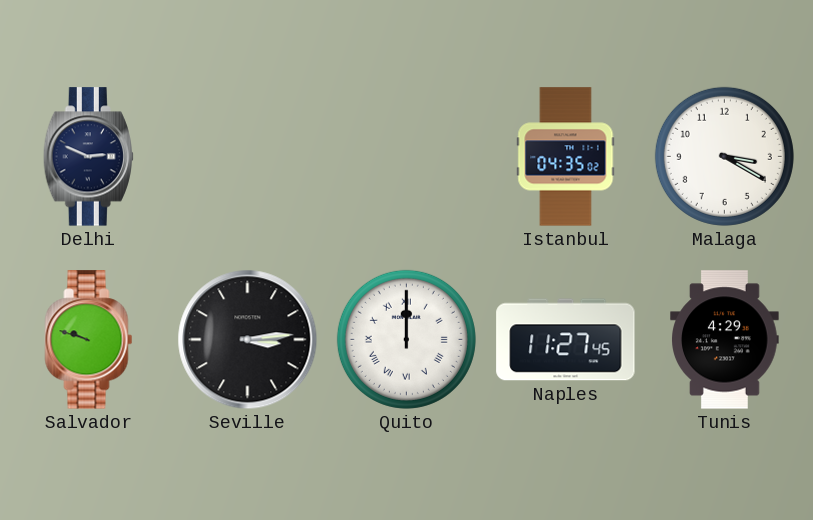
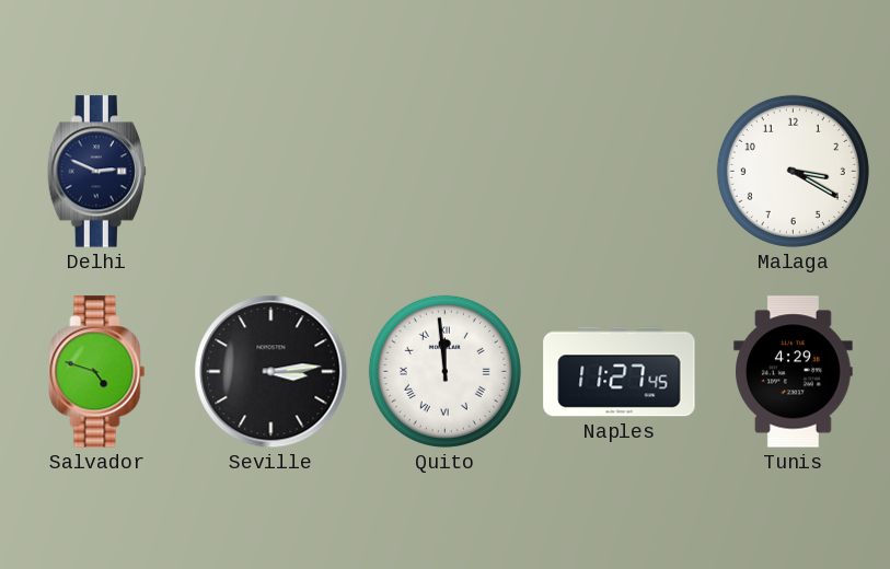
Istanbul: 04:35 -> none
Salvador: 9:48 -> 4:48
Quito: 12:00 -> 11:59
